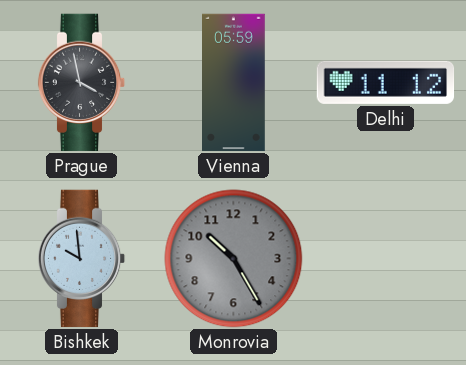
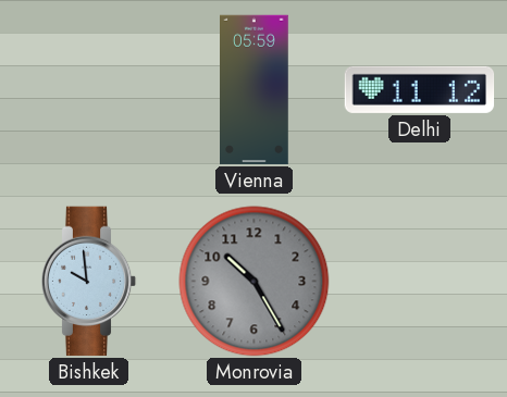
Prague: 3:58 -> none
